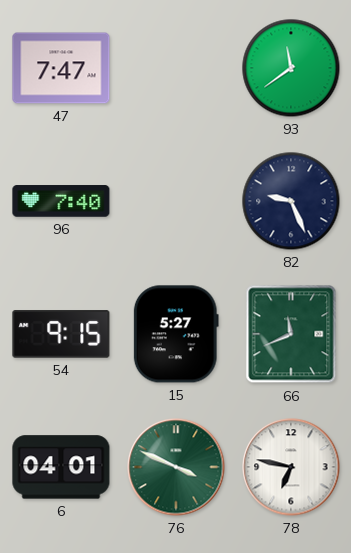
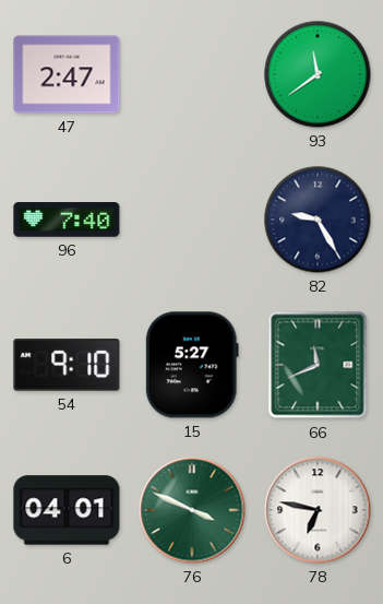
47: 7:47 -> 2:47
82: 9:26 -> 9:25
54: 9:15 -> 9:10
